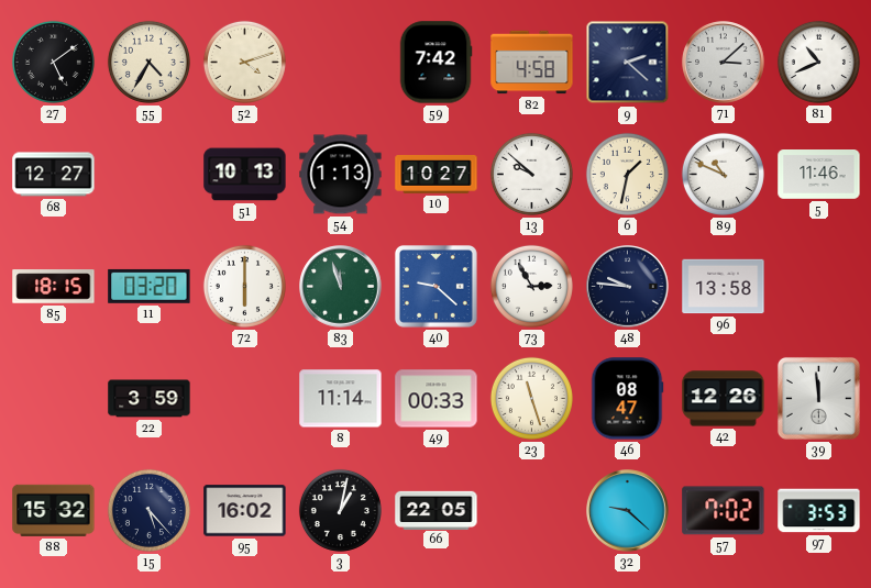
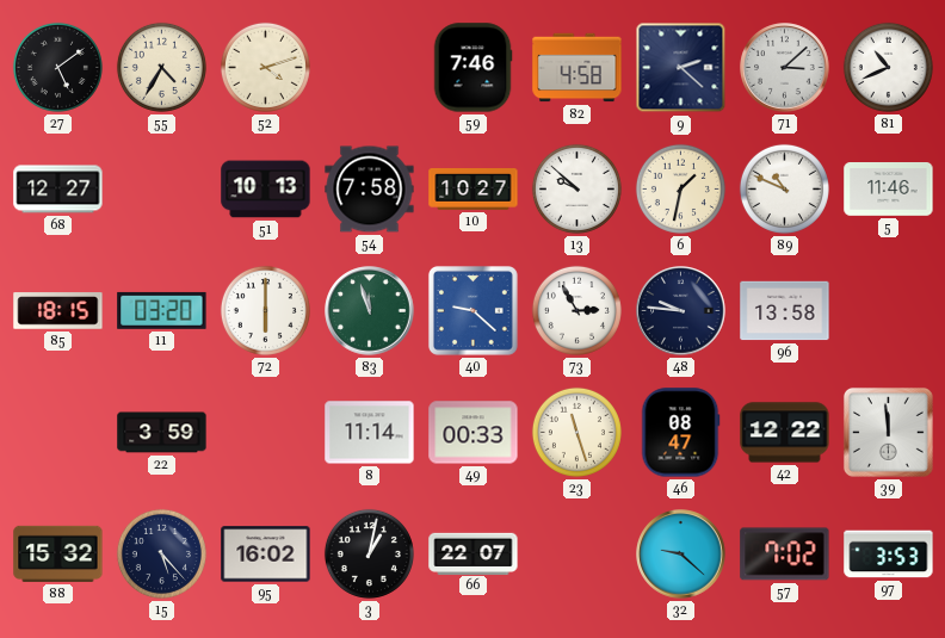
59: 7:42 -> 7:46
54: 1:13 -> 7:58
42: 12:26 -> 12:22
66: 22:05 -> 22:07
